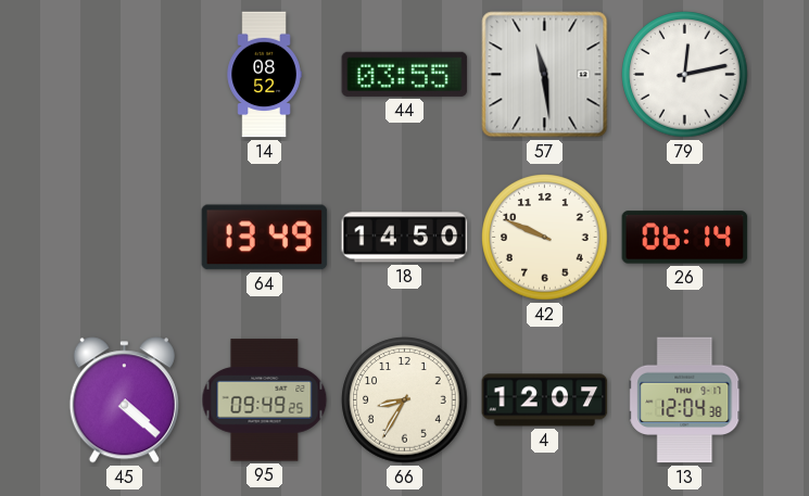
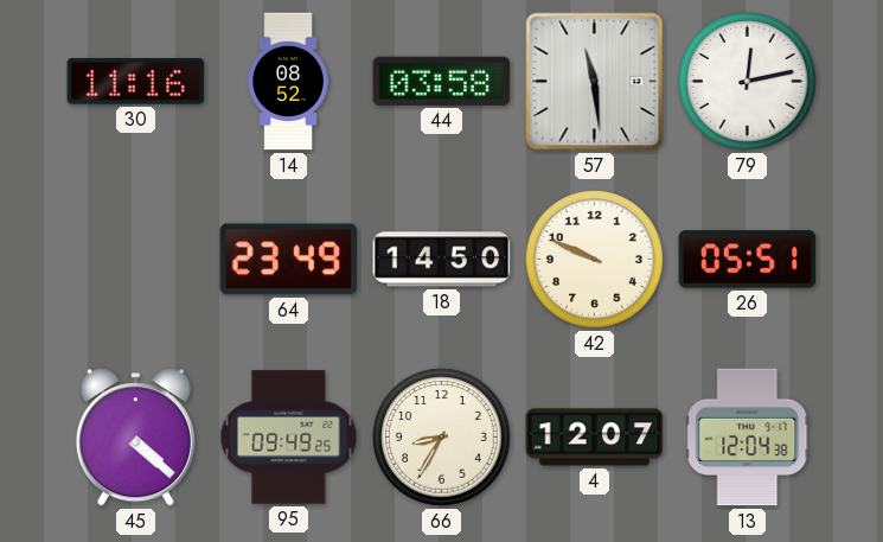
30: none -> 11:16
44: 03:55 -> 03:58
64: 13:49 -> 23:49
26: 06:14 -> 05:51
